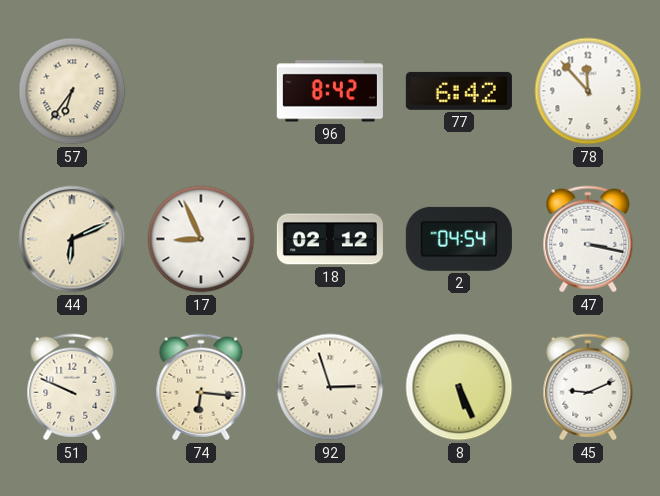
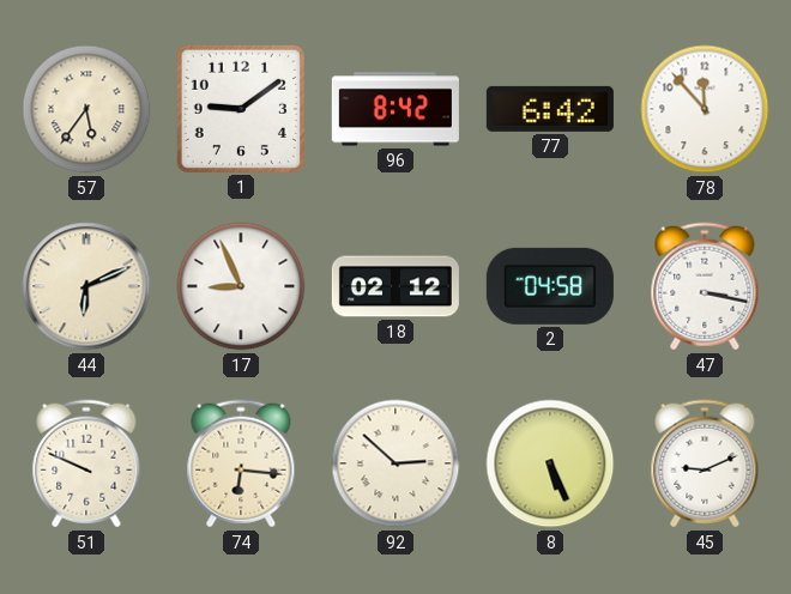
57: 6:36 -> 5:36
1: none -> 9:09
2: 04:54 -> 04:58
92: 2:57 -> 2:52
